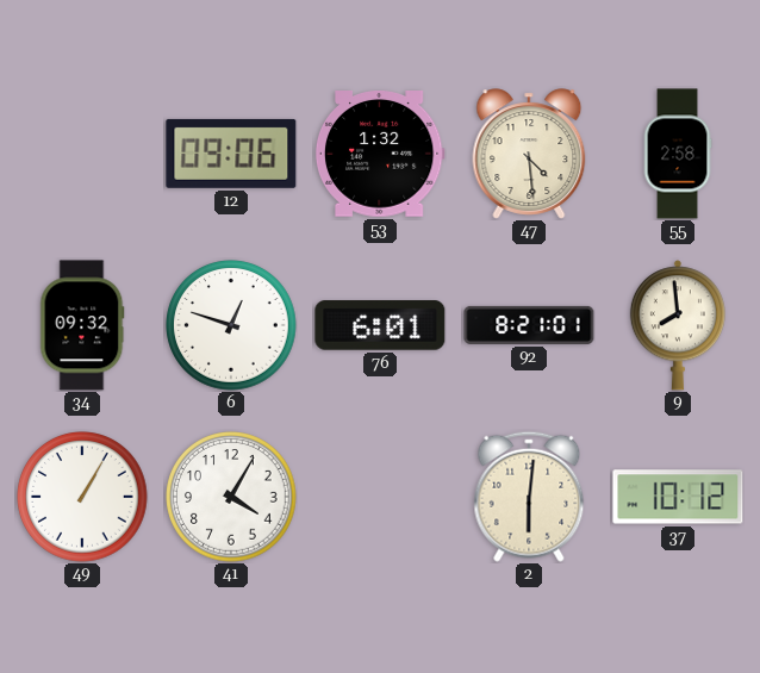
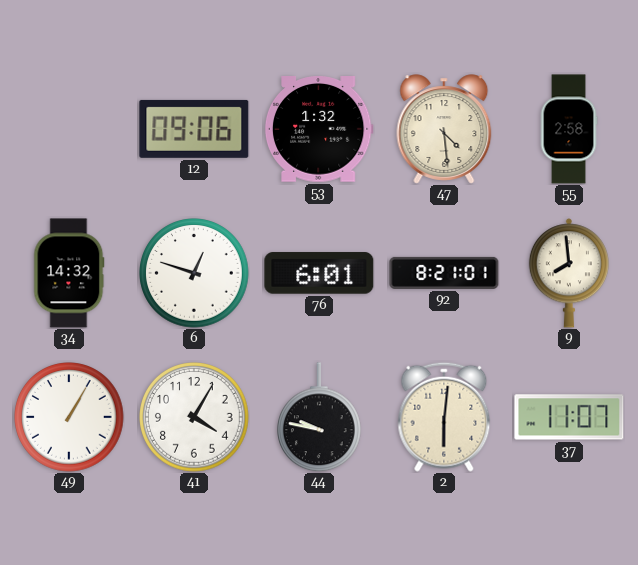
34: 09:32 -> 14:32
44: none -> 9:47
37: 10:12 -> 11:07
